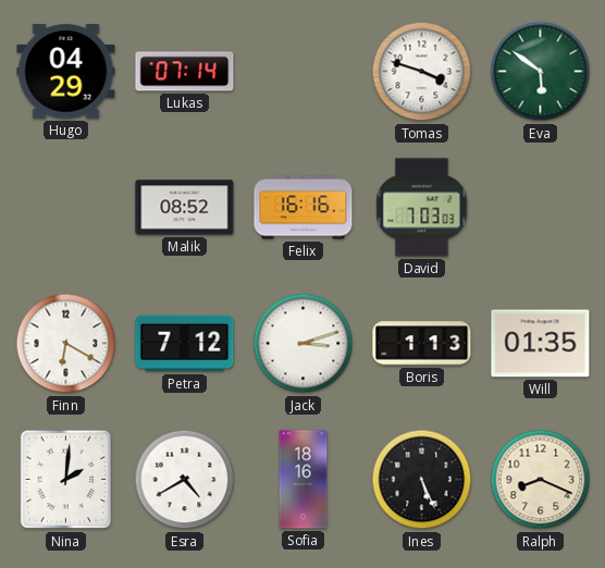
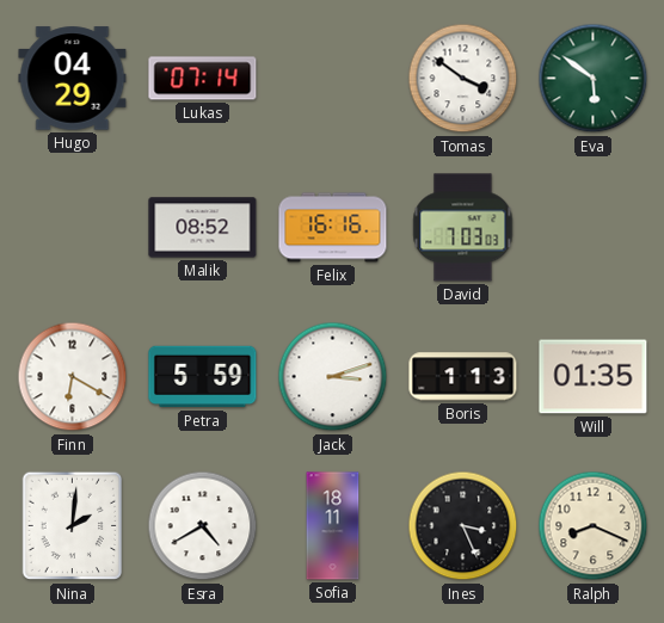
Tomas: 3:48 -> 3:51
Petra: 7:12 -> 5:59
Sofia: 18:16 -> 18:11
Ines: 5:26 -> 3:26
